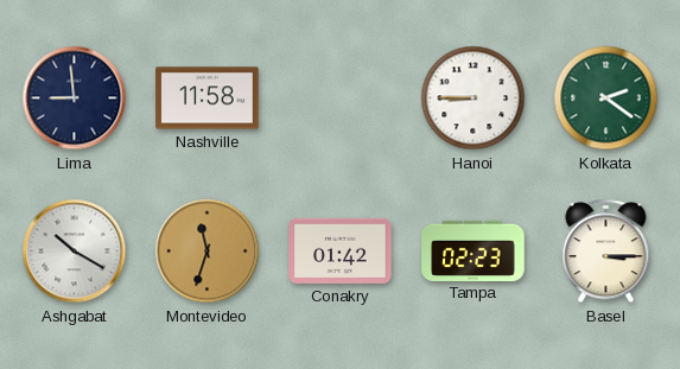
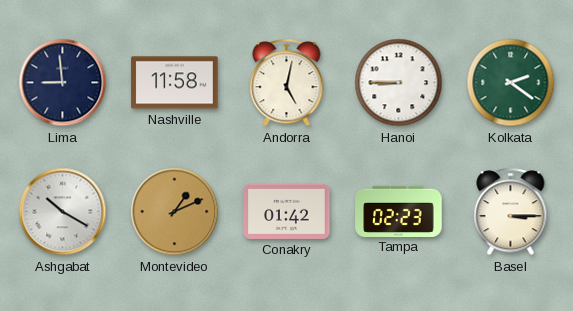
Andorra: none -> 5:02
Montevideo: 11:33 -> 1:11
